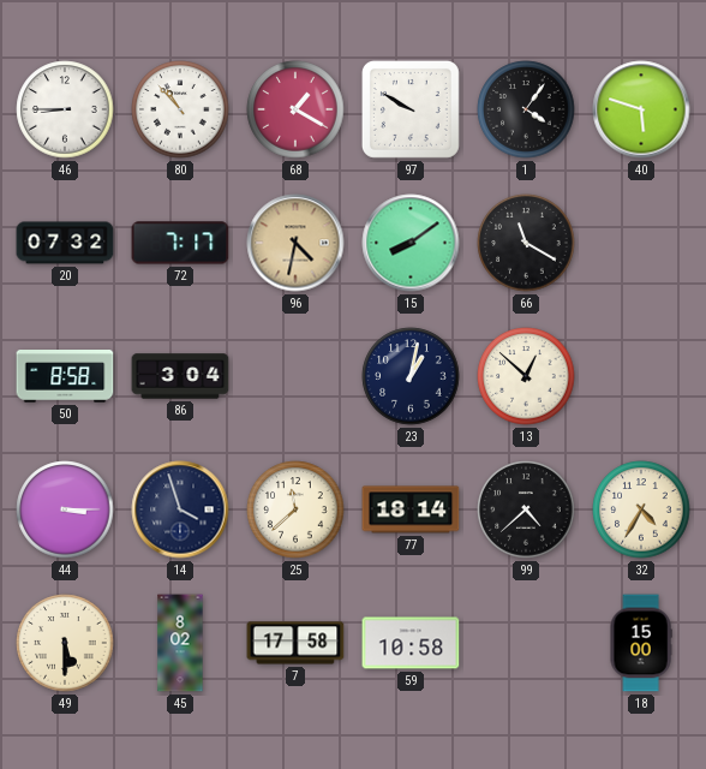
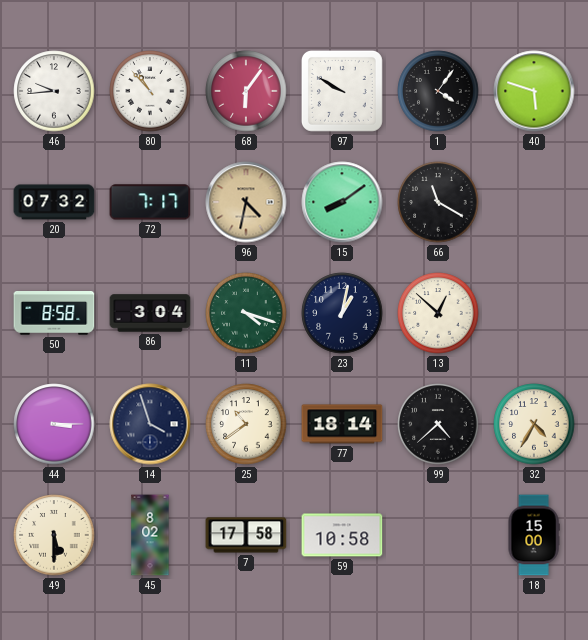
46: 8:45 -> 9:44
68: 1:20 -> 6:06
11: none -> 4:18
25: 11:38 -> 10:39
